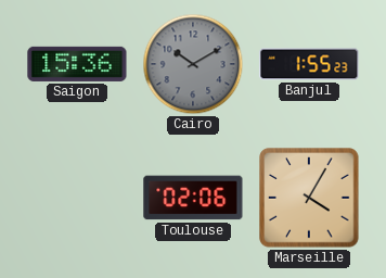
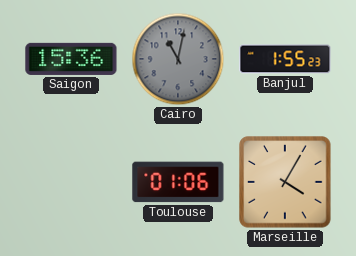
Cairo: 10:10 -> 11:02
Toulouse: 02:06 -> 01:06
